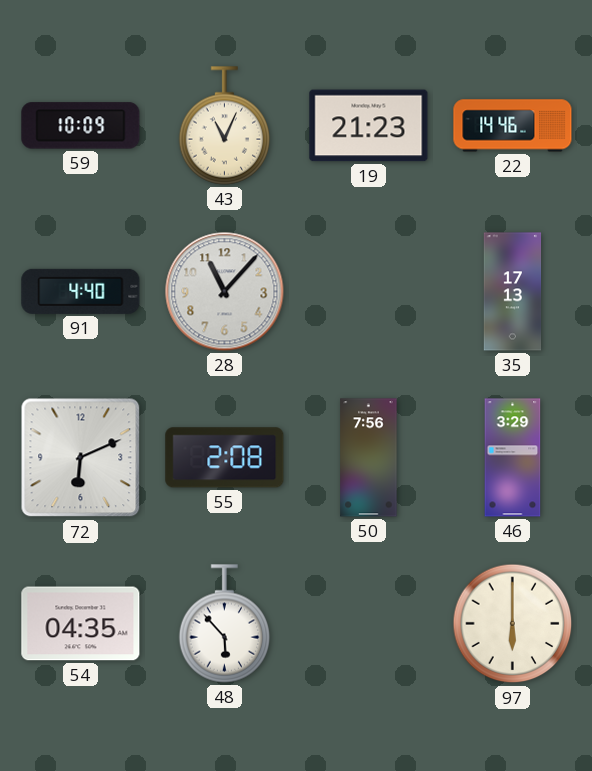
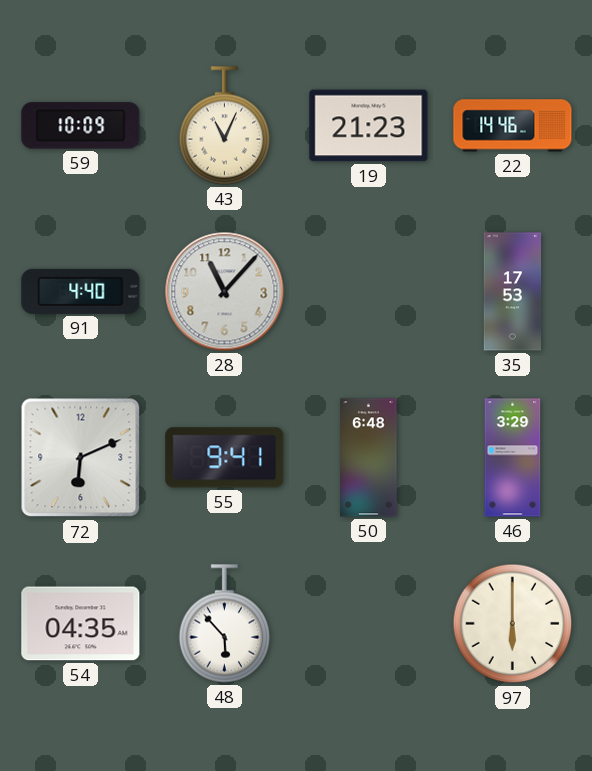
35: 17:13 -> 17:53
55: 2:08 -> 9:41
50: 7:56 -> 6:48
